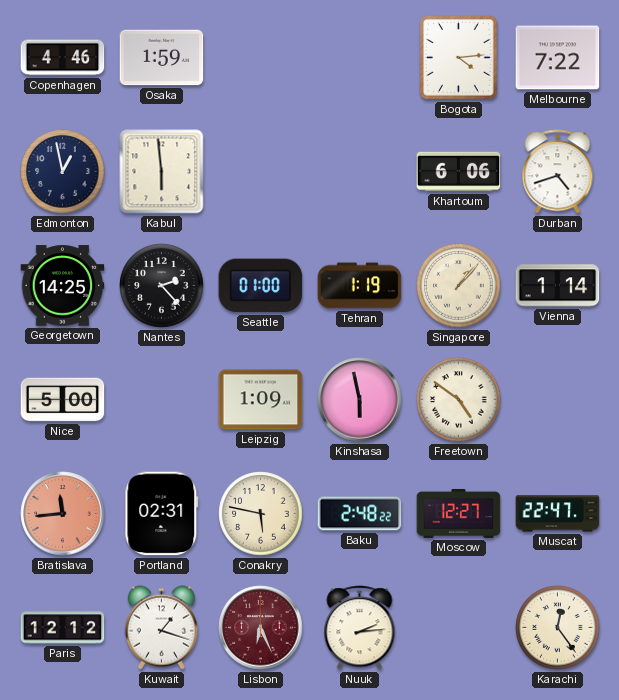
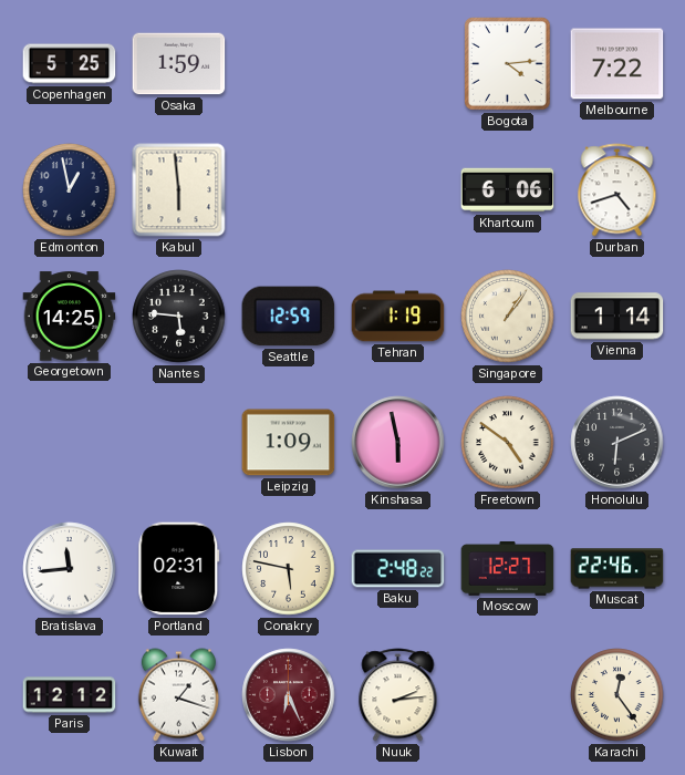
Copenhagen: 4:46 -> 5:25
Nantes: 2:23 -> 5:46
Seattle: 01:00 -> 12:59
Singapore: 1:07 -> 1:06
Nice: 5:00 -> none
Honolulu: none -> 6:11
Bratislava dial: salmon -> white
Muscat: 22:47 -> 22:46
